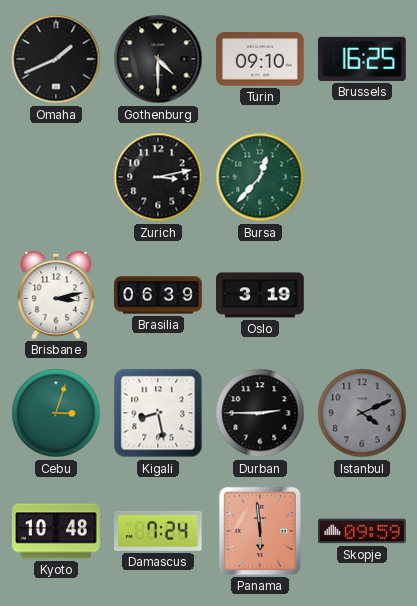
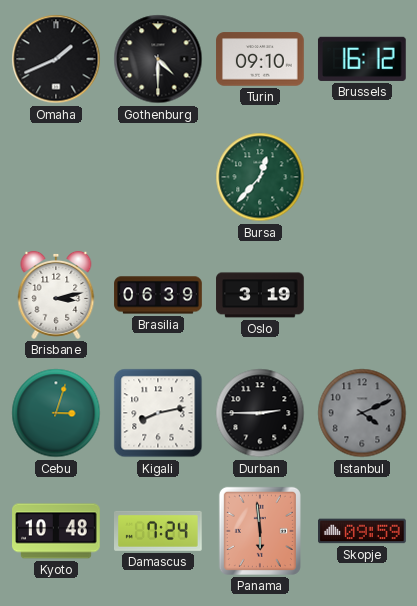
Brussels: 16:25 -> 16:12
Zurich: 3:13 -> none
Kigali: 8:28 -> 8:13
